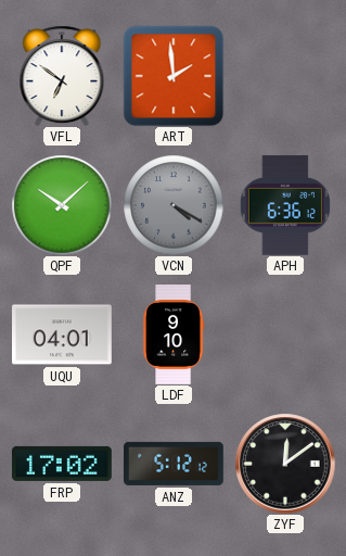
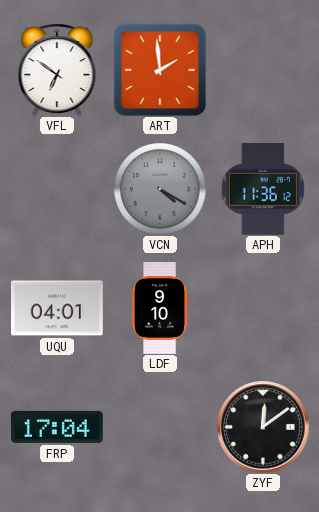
QPF: 10:08 -> none
APH: 6:36 -> 11:36
FRP: 17:02 -> 17:04
ANZ: 5:12 -> none
